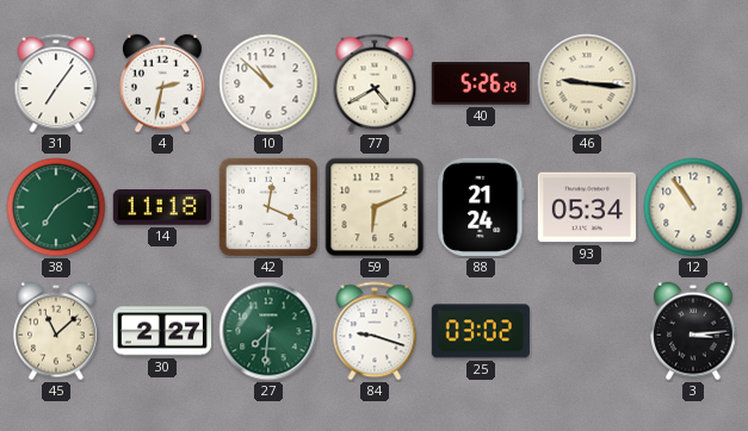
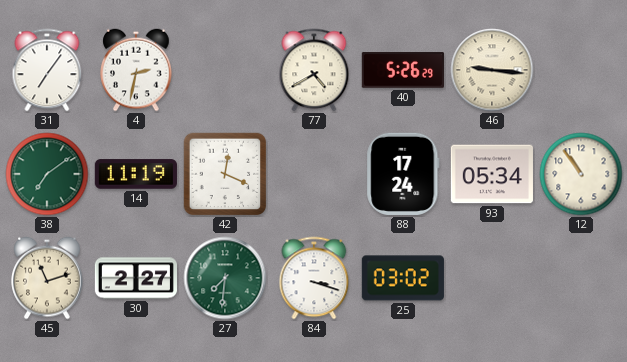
10: 10:52 -> none
14: 11:18 -> 11:19
59: 6:11 -> none
88: 21:24 -> 17:24
45: 11:08 -> 11:12
84: 9:18 -> 3:18
3: 3:14 -> none
